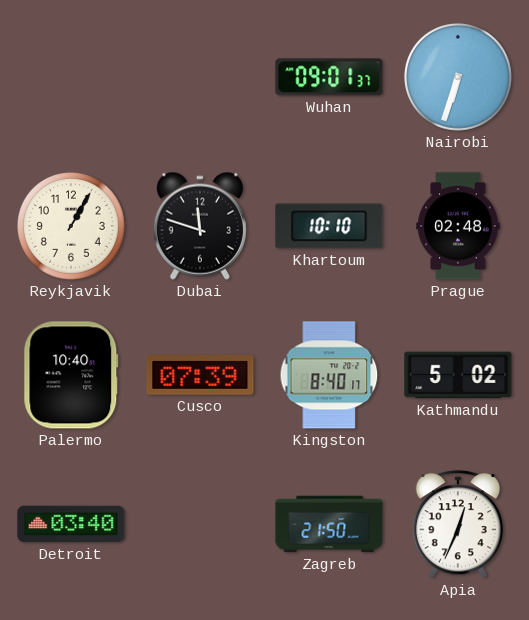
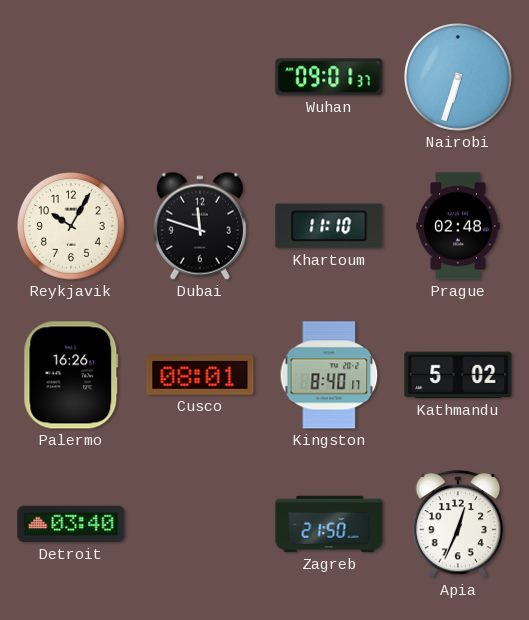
Reykjavik: 1:05 -> 10:05
Khartoum: 10:10 -> 11:10
Palermo: 10:40 -> 16:26
Cusco: 07:39 -> 08:01
